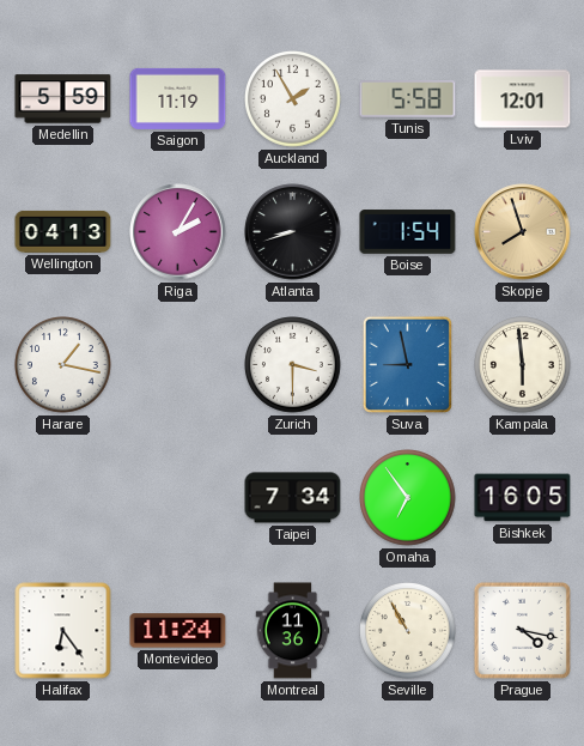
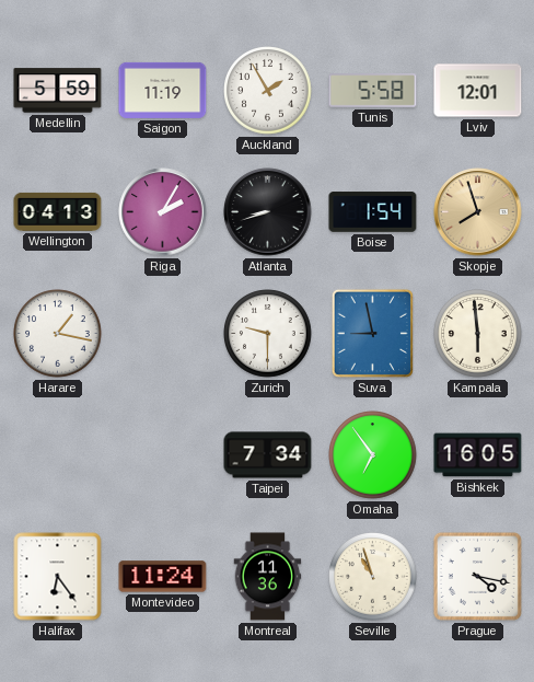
Zurich: 3:30 -> 9:30
Seville: 10:55 -> 10:57
